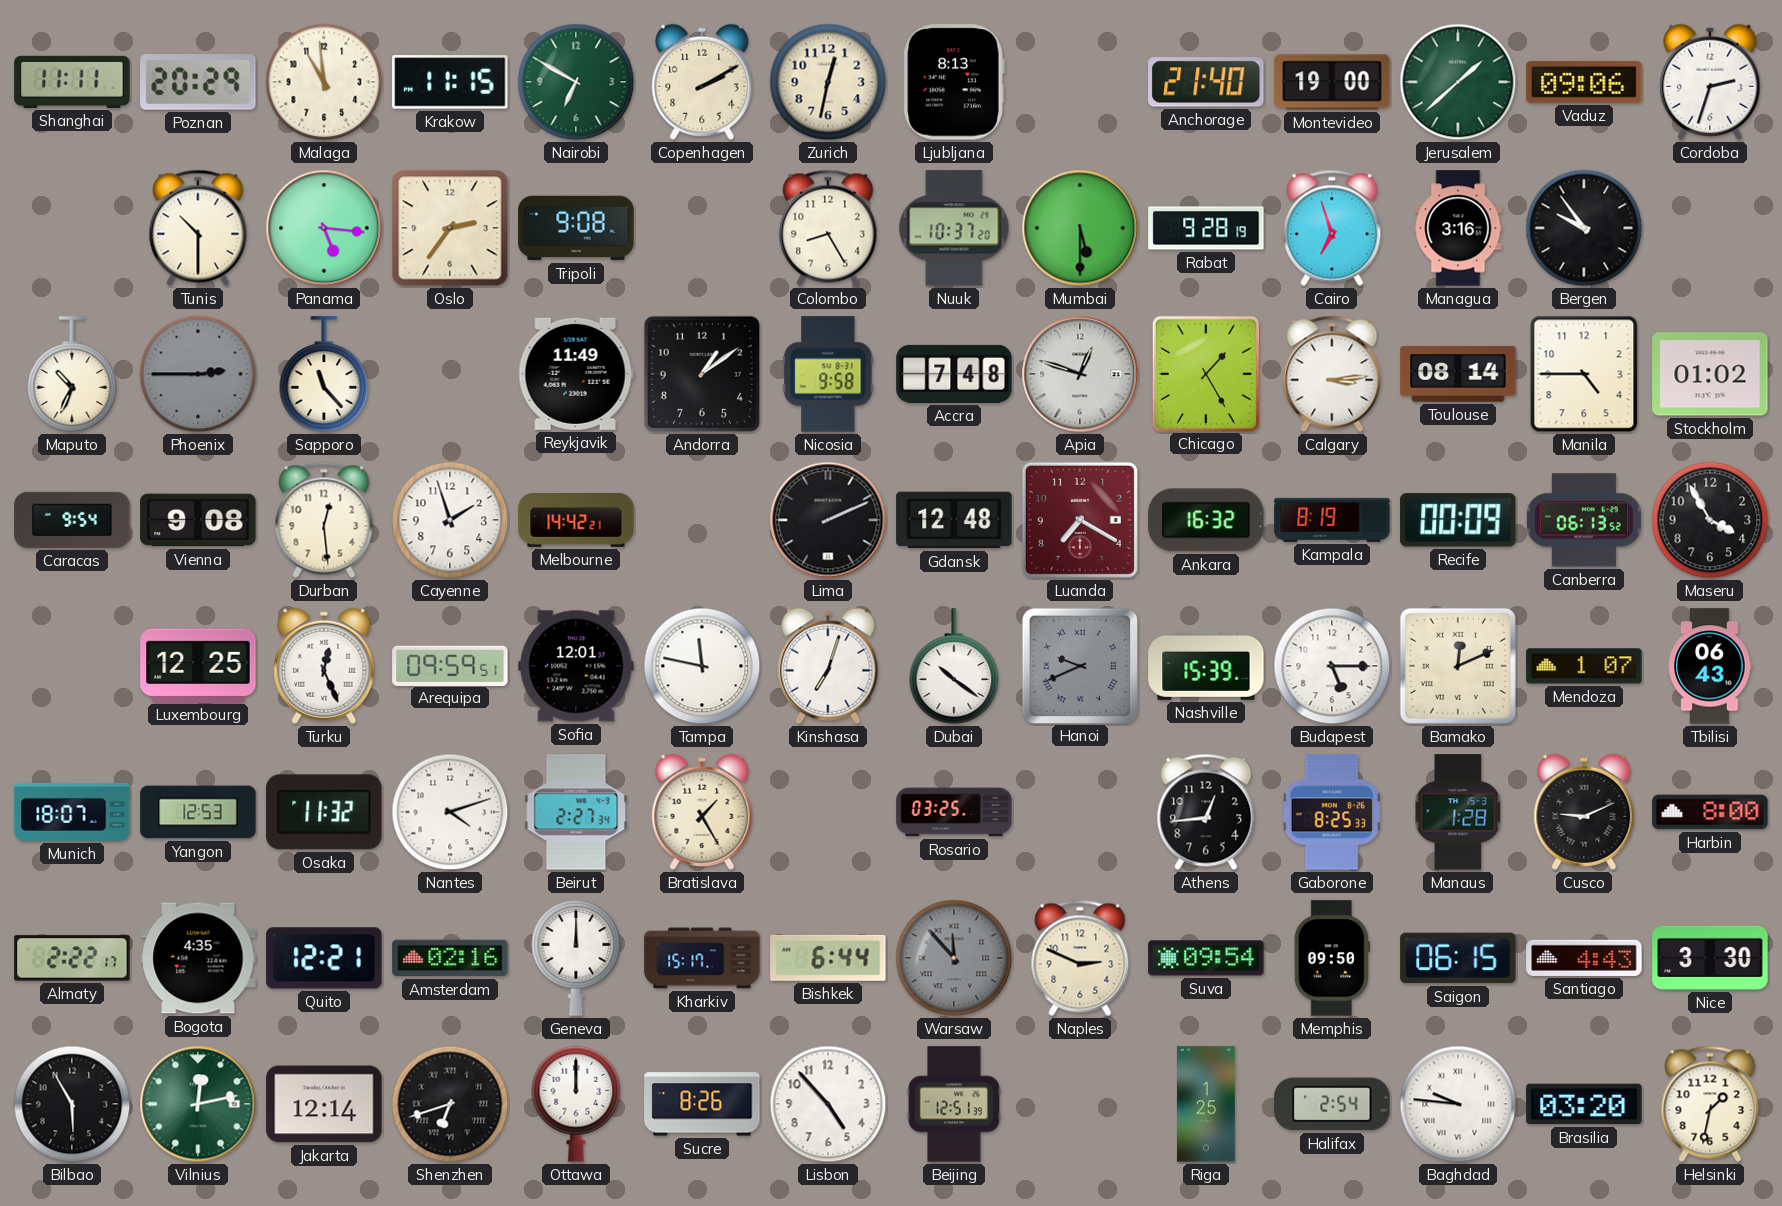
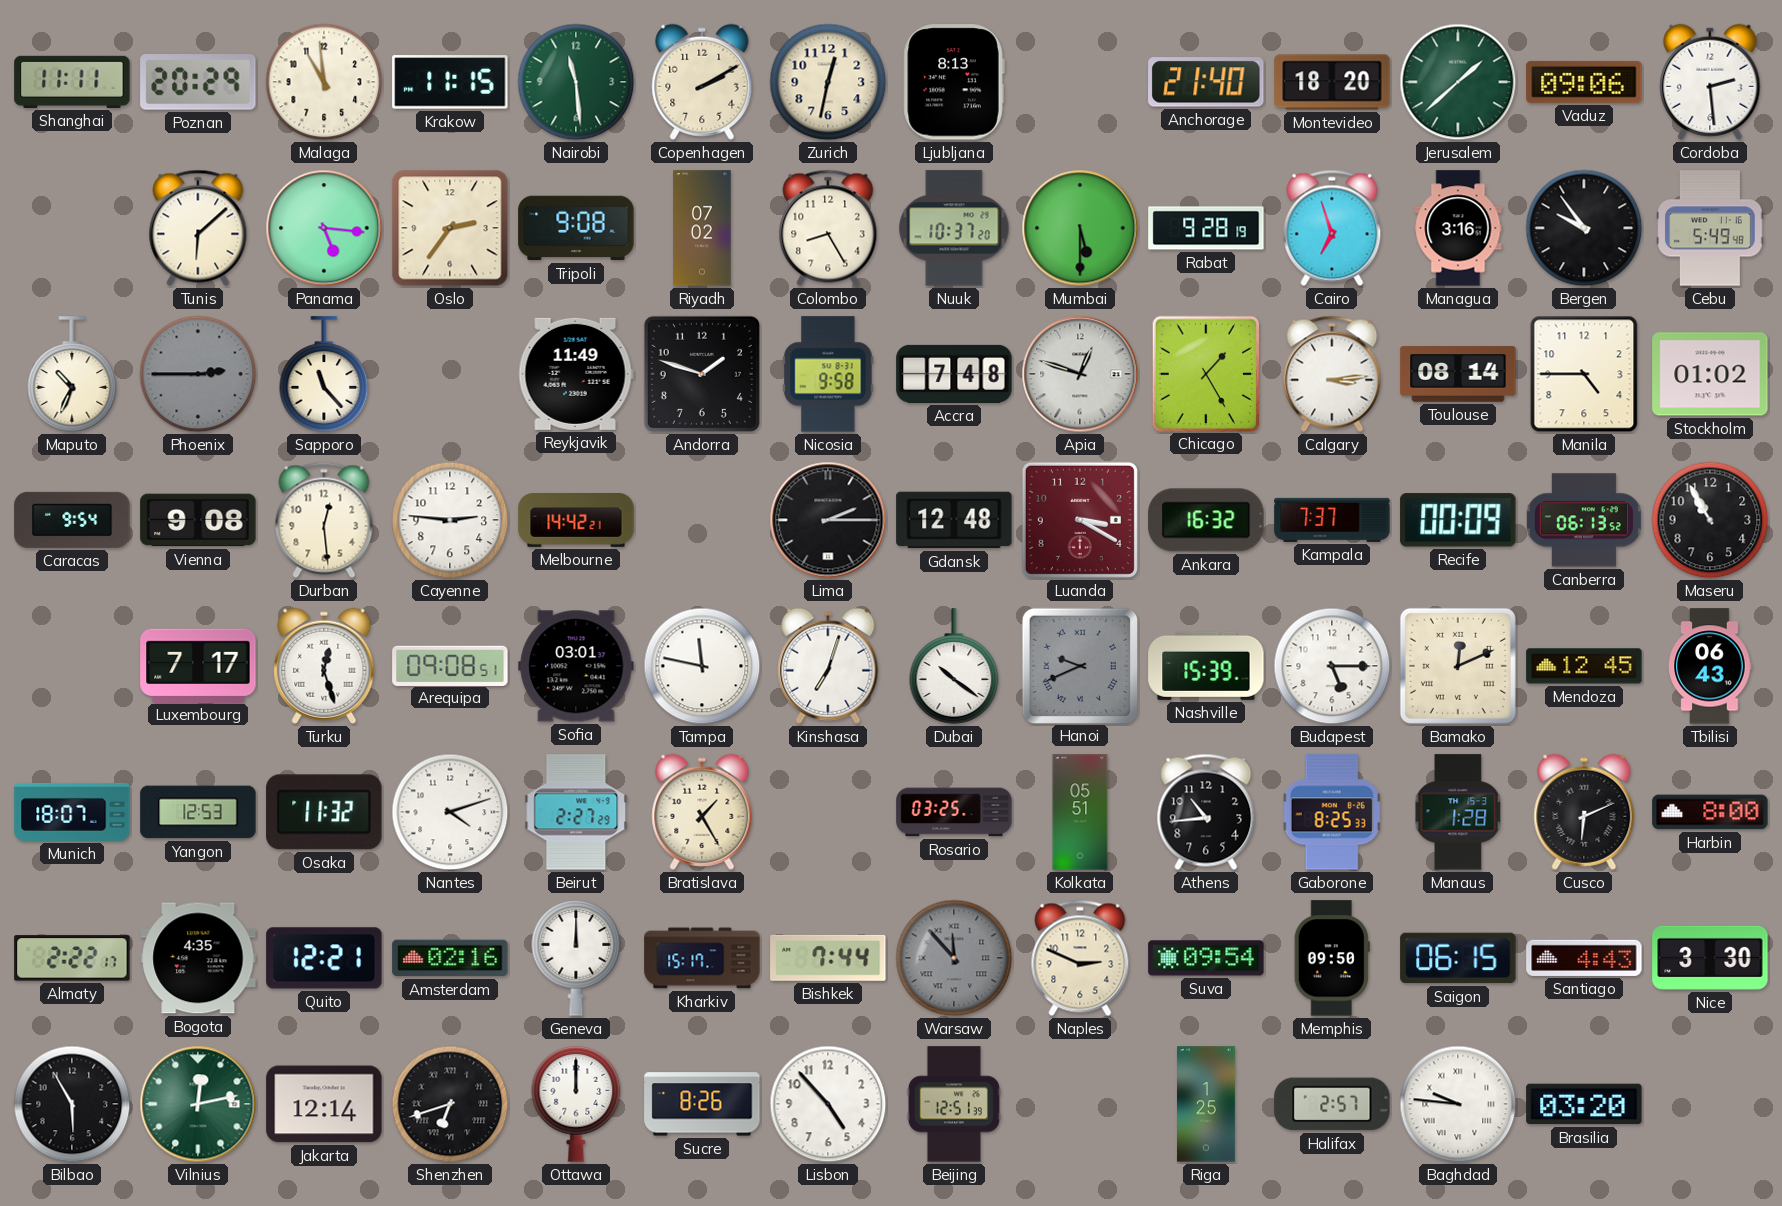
Nairobi: 6:50 -> 11:29
Montevideo: 19:00 -> 18:20
Cordoba: 2:33 -> 2:29
Tunis: 10:30 -> 6:08
Riyadh: none -> 07:02
Cebu: none -> 5:49
Andorra: 1:09 -> 1:48
Cayenne: 1:57 -> 2:46
Lima: 2:11 -> 2:15
Luanda: 7:20 -> 3:20
Kampala: 8:19 -> 7:37
Maseru: 3:55 -> 10:55
Luxembourg: 12:25 -> 7:17
Turku: 12:26 -> 12:27
Arequipa: 09:59 -> 09:08
Sofia: 12:01 -> 03:01
Mendoza: 1:07 -> 12:45
Beirut: 2:27:34 -> 2:27:29
Kolkata: none -> 05:51
Athens: 12:44 -> 10:44
Cusco: 9:11 -> 6:11
Bishkek: 6:44 -> 7:44
Halifax: 2:54 -> 2:57
Helsinki: 1:32 -> none
